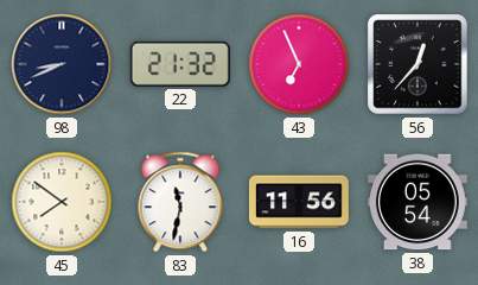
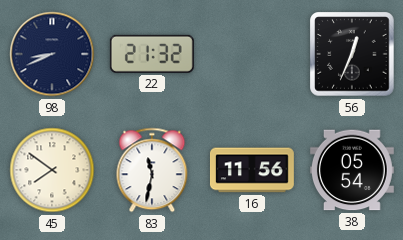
43: 6:56 -> none
56: 12:37 -> 12:34
